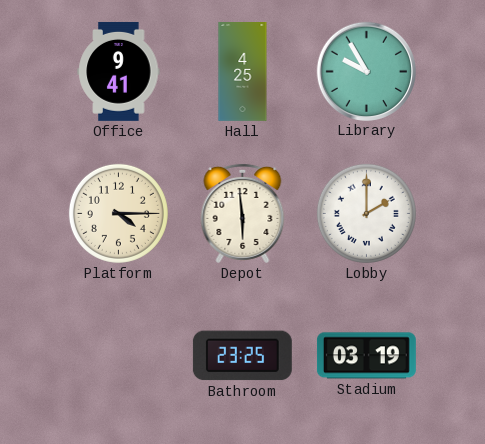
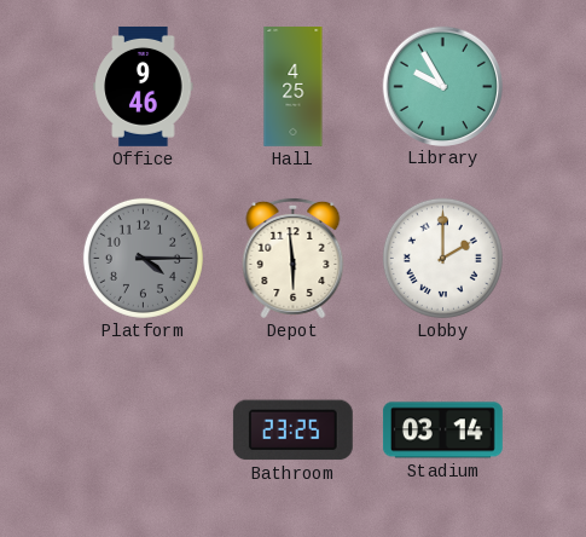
Office: 9:41 -> 9:46
Platform dial: cream -> grey
Stadium: 03:19 -> 03:14
